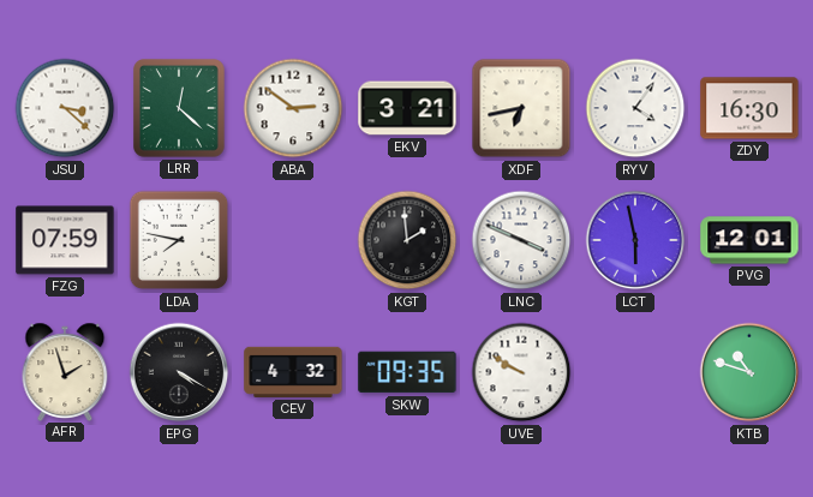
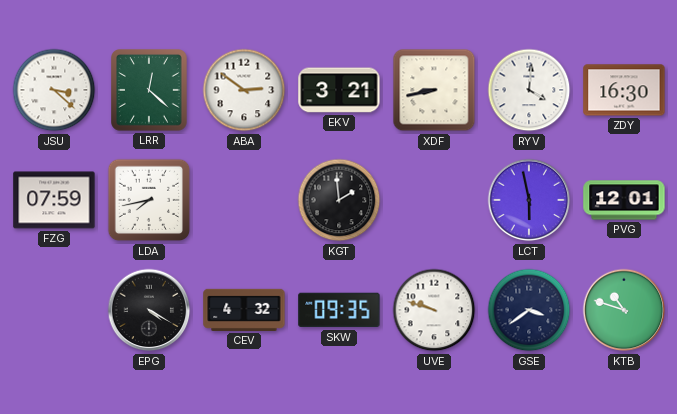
XDF: 6:43 -> 8:43
RYV: 4:06 -> 4:01
LDA: 7:47 -> 7:43
LNC: 3:49 -> none
AFR: 1:57 -> none
UVE: 9:50 -> 9:48
GSE: none -> 3:39
